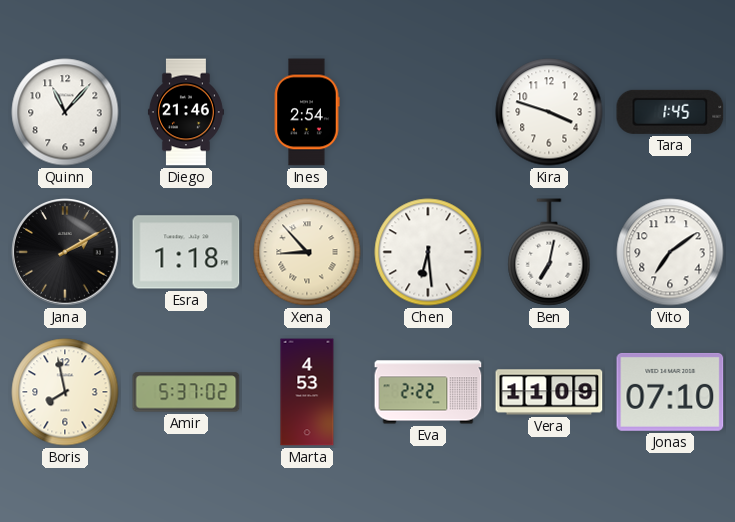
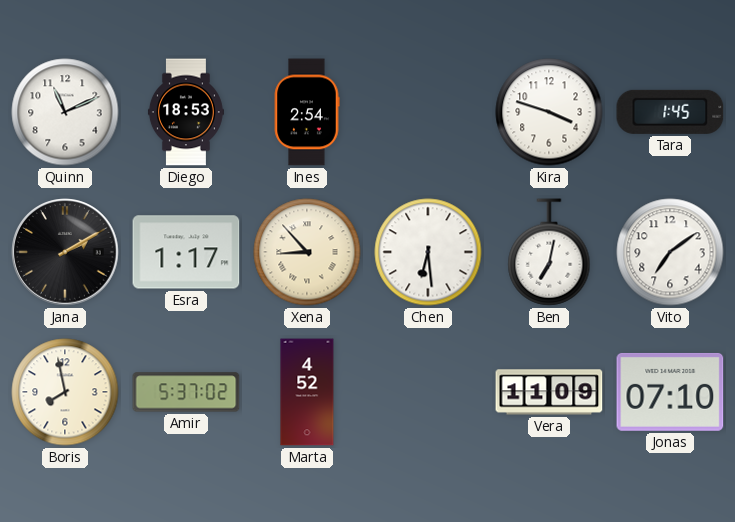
Quinn: 11:07 -> 11:11
Diego: 21:46 -> 18:53
Esra: 1:18 -> 1:17
Marta: 4:53 -> 4:52
Eva: 2:22 -> none
